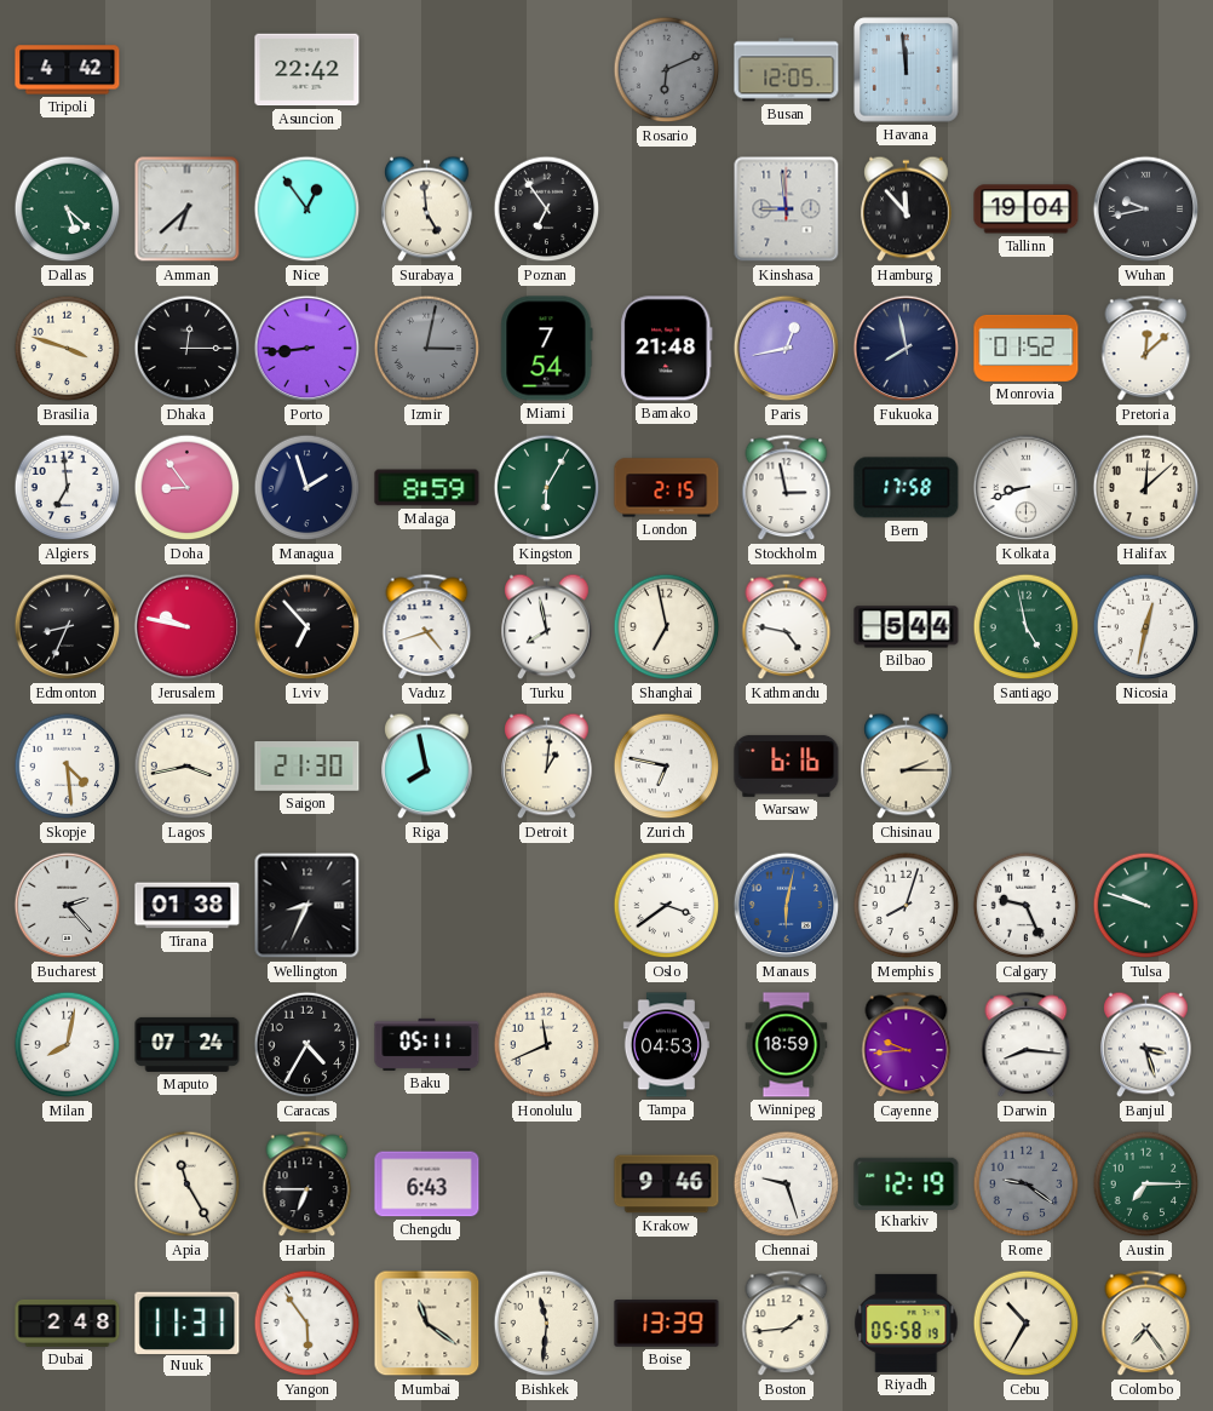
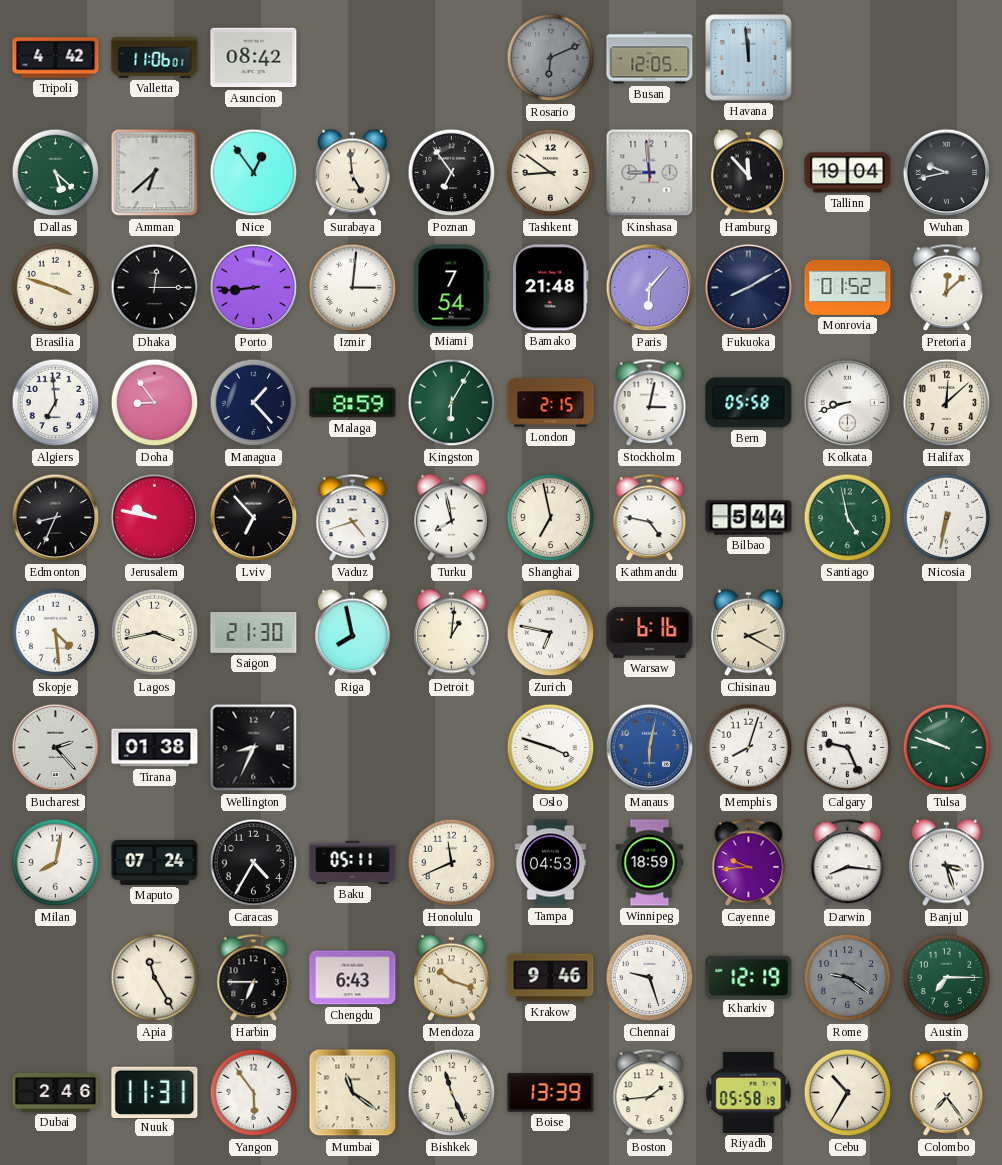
Valletta: none -> 11:06
Asuncion: 22:42 -> 08:42
Tashkent: none -> 8:51
Izmir: 3:02 -> 3:01
Izmir dial: grey -> white
Paris: 12:43 -> 6:07
Fukuoka: 7:58 -> 8:10
Managua: 1:57 -> 1:23
Stockholm: 2:58 -> 3:02
Bern: 17:58 -> 05:58
Nicosia: 12:32 -> 6:32
Chisinau: 2:15 -> 2:20
Oslo: 3:39 -> 3:48
Mendoza: none -> 10:18
Dubai: 2:48 -> 2:46
Bishkek: 11:31 -> 11:26
